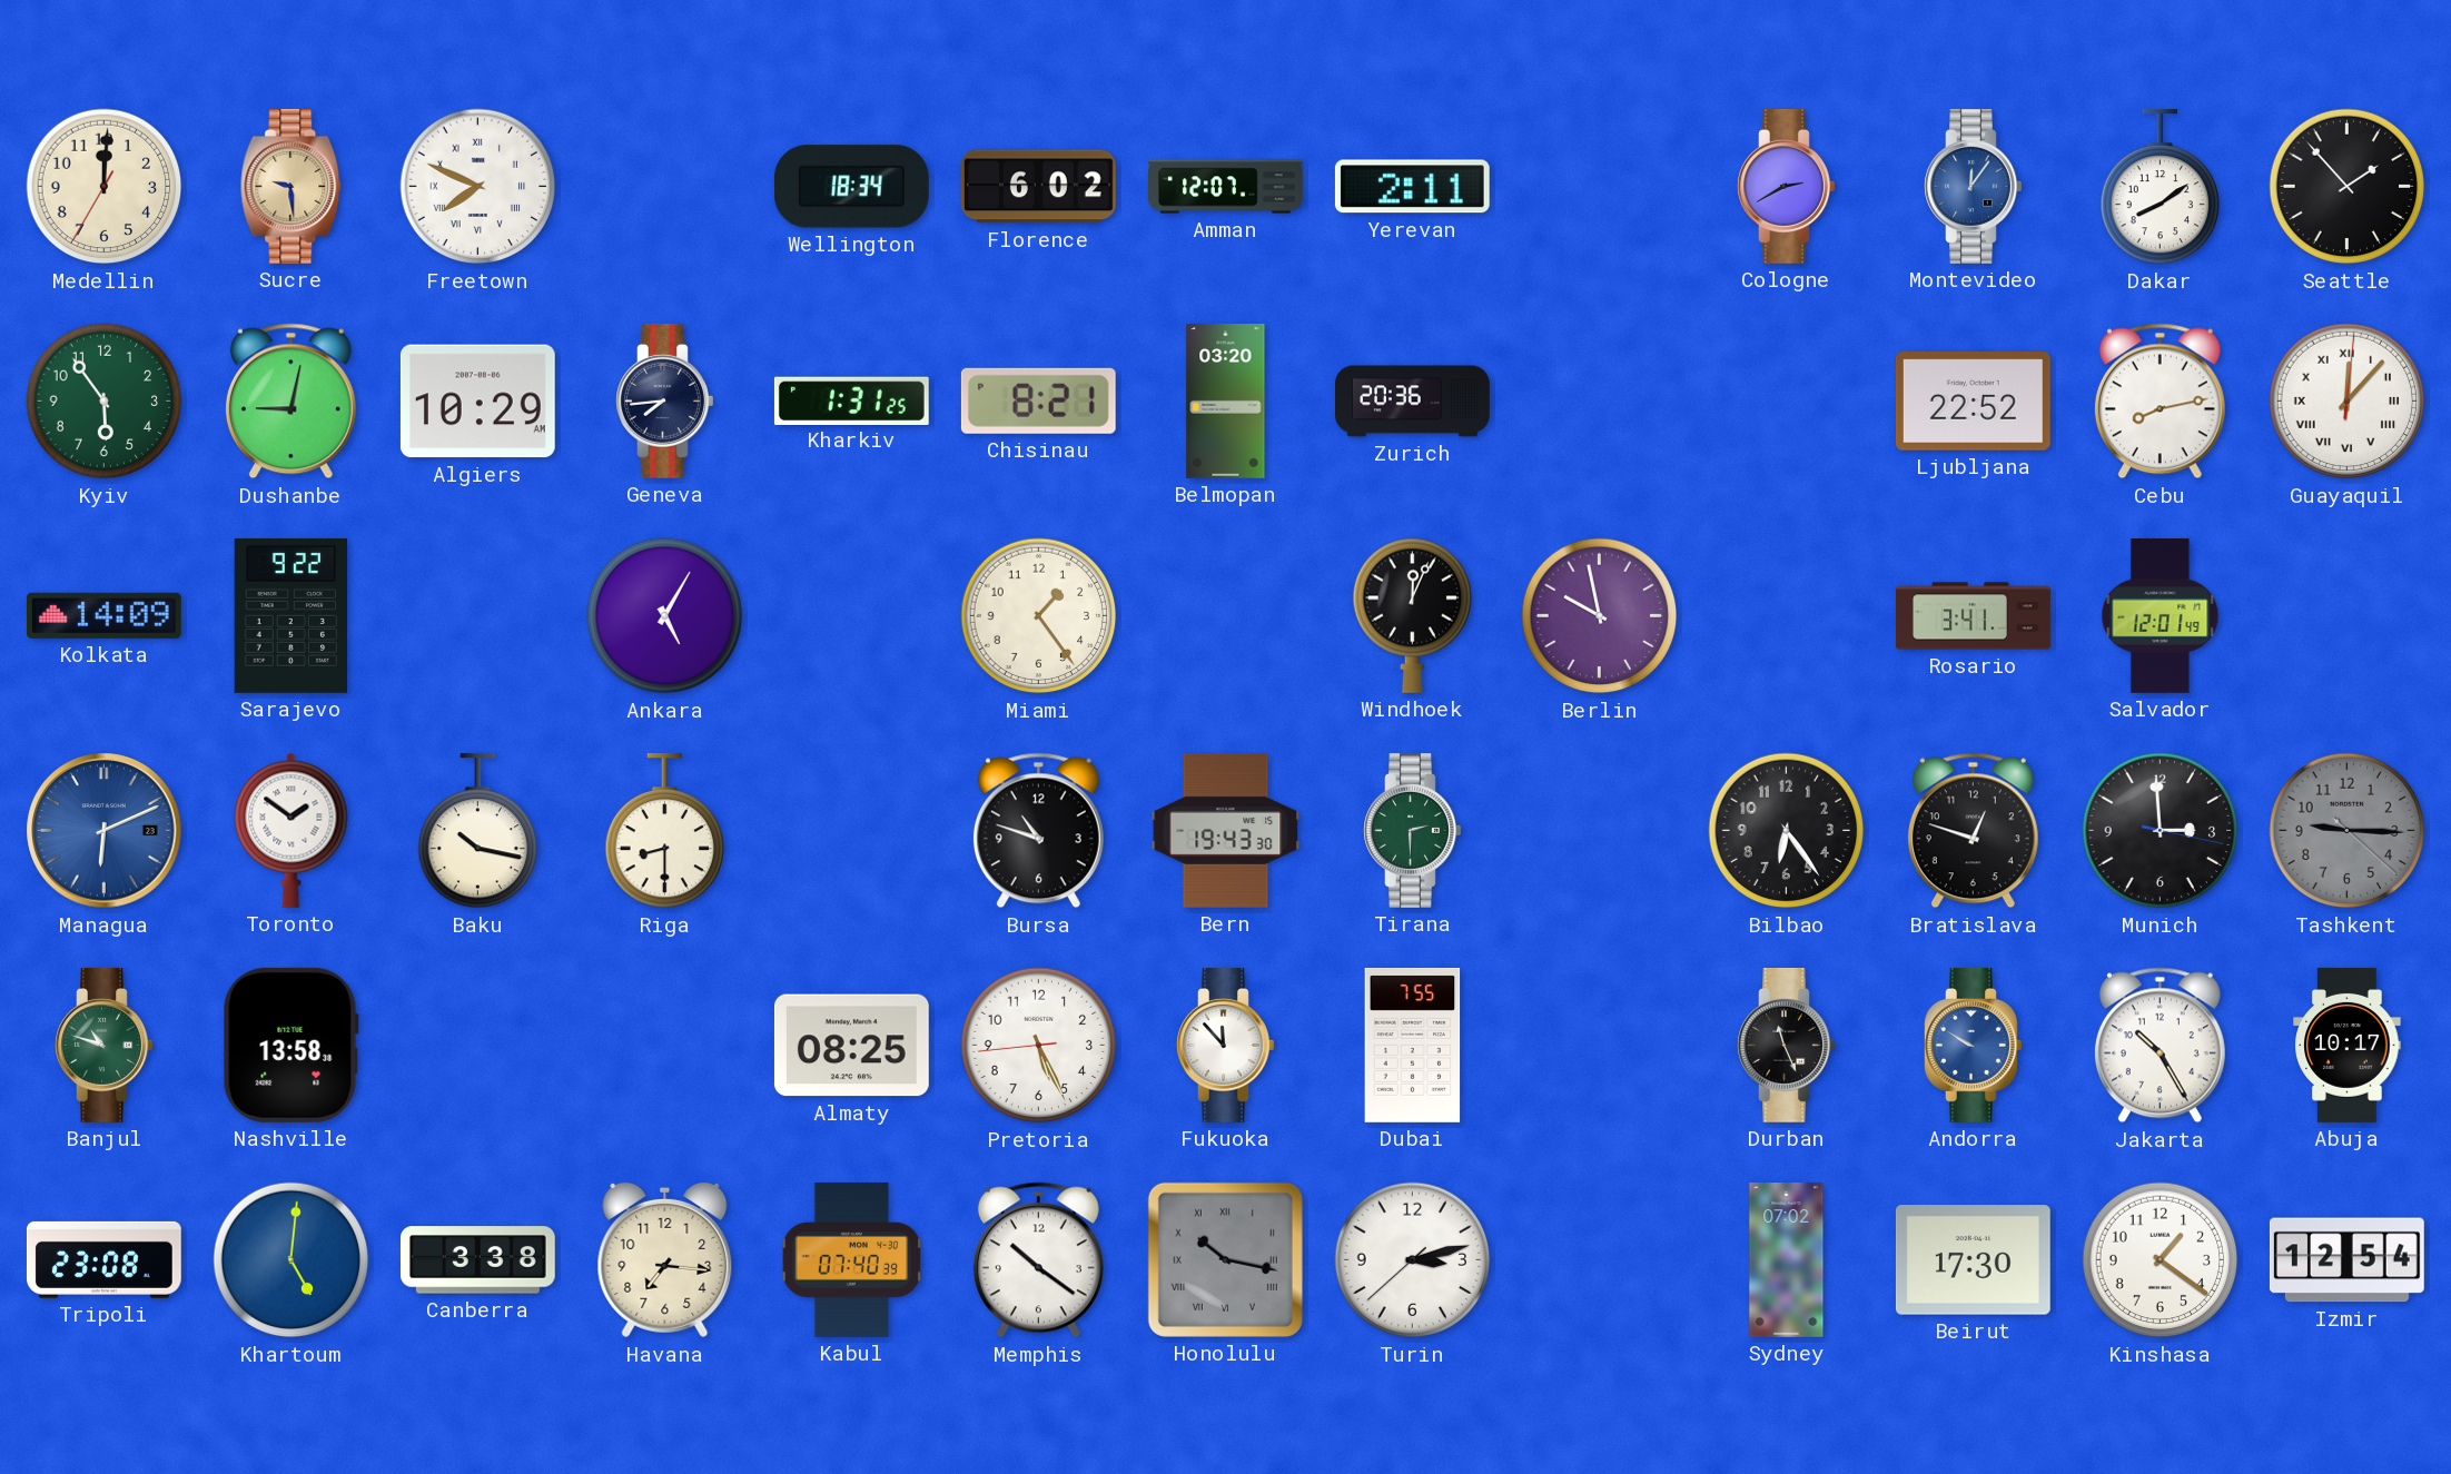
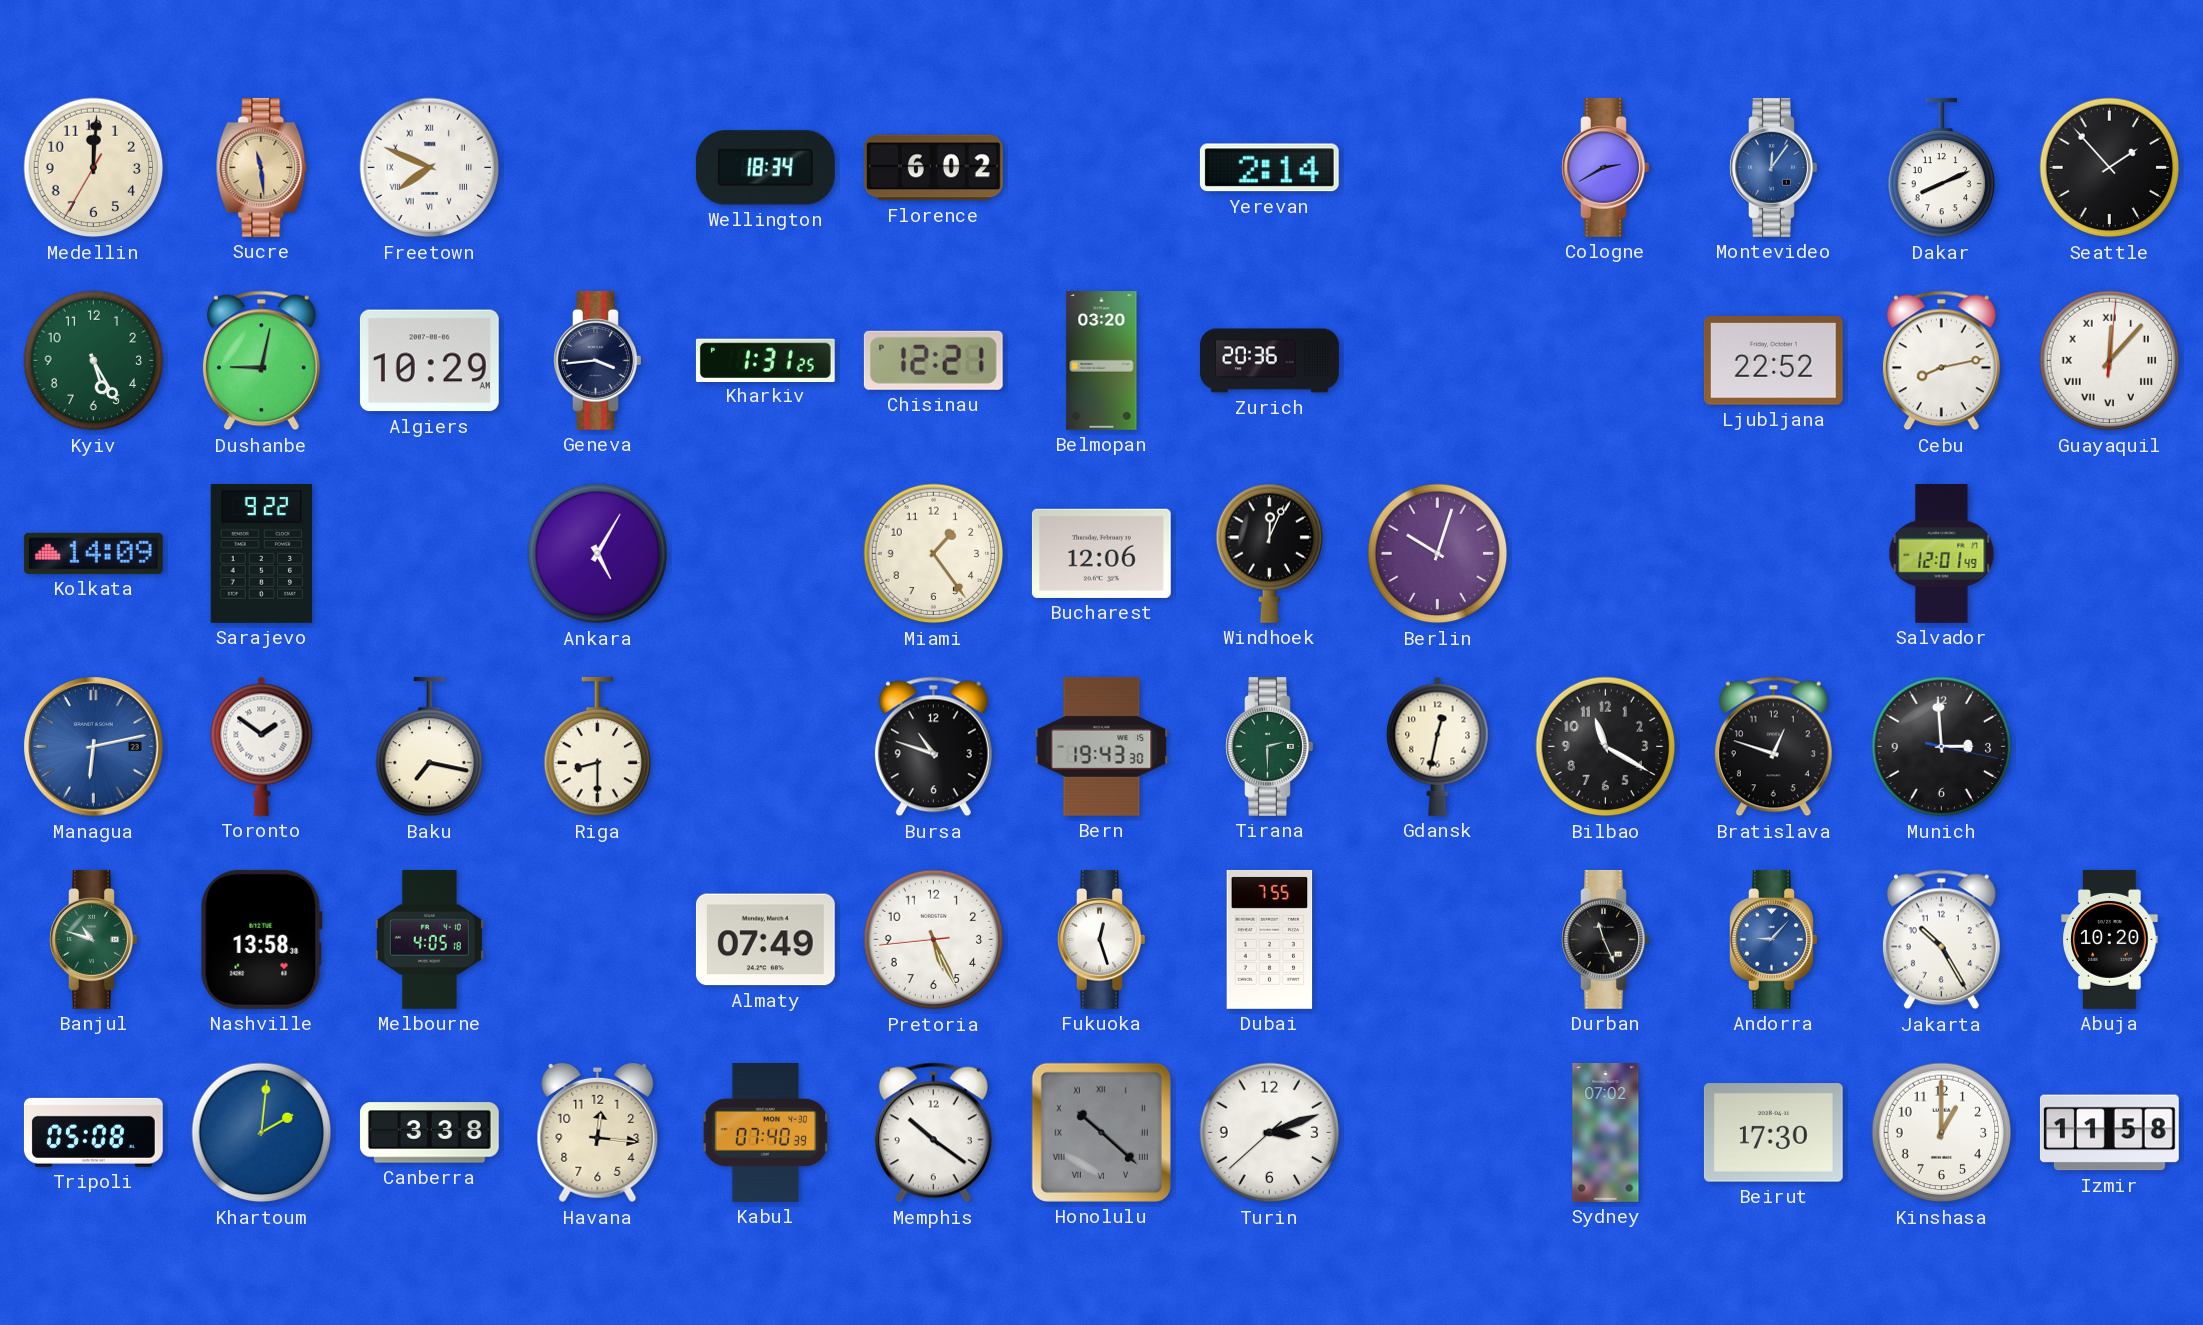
Sucre: 9:29 -> 11:29
Amman: 12:07 -> none
Yerevan: 2:11 -> 2:14
Dakar: 8:09 -> 8:11
Kyiv: 5:54 -> 5:25
Geneva: 7:44 -> 3:44
Chisinau: 8:21 -> 12:21
Bucharest: none -> 12:06
Berlin: 9:58 -> 10:03
Rosario: 3:41 -> none
Managua: 6:11 -> 6:13
Baku: 10:17 -> 7:17
Gdansk: none -> 12:32
Bilbao: 6:24 -> 11:20
Tashkent: 9:15 -> none
Melbourne: none -> 4:05
Almaty: 08:25 -> 07:49
Fukuoka: 11:53 -> 12:27
Andorra: 9:50 -> 9:07
Abuja: 10:17 -> 10:20
Tripoli: 23:08 -> 05:08
Khartoum: 5:01 -> 2:01
Havana: 7:16 -> 12:16
Honolulu: 10:17 -> 10:22
Turin: 3:12 -> 3:11
Kinshasa: 1:21 -> 1:00
Izmir: 12:54 -> 11:58
